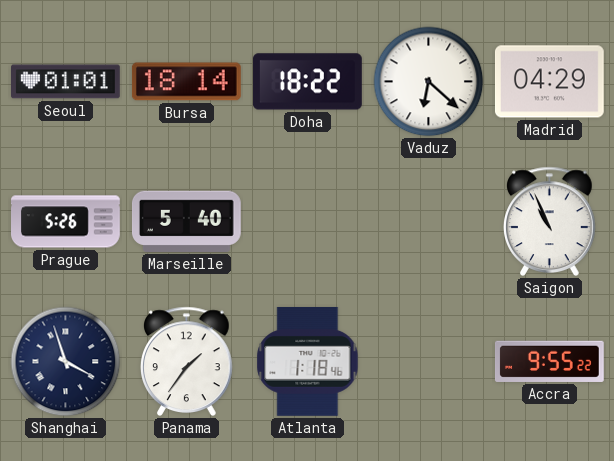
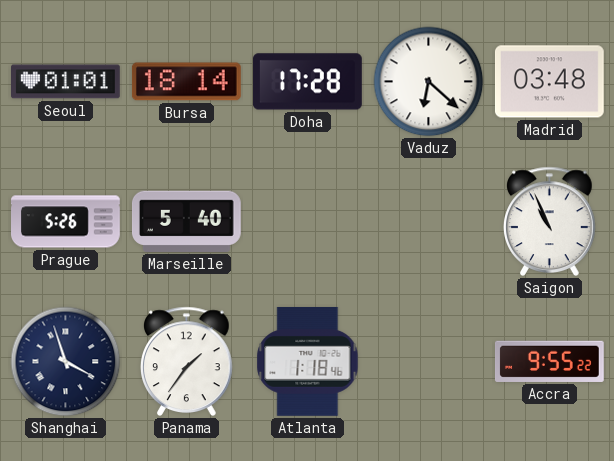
Doha: 18:22 -> 17:28
Madrid: 04:29 -> 03:48
